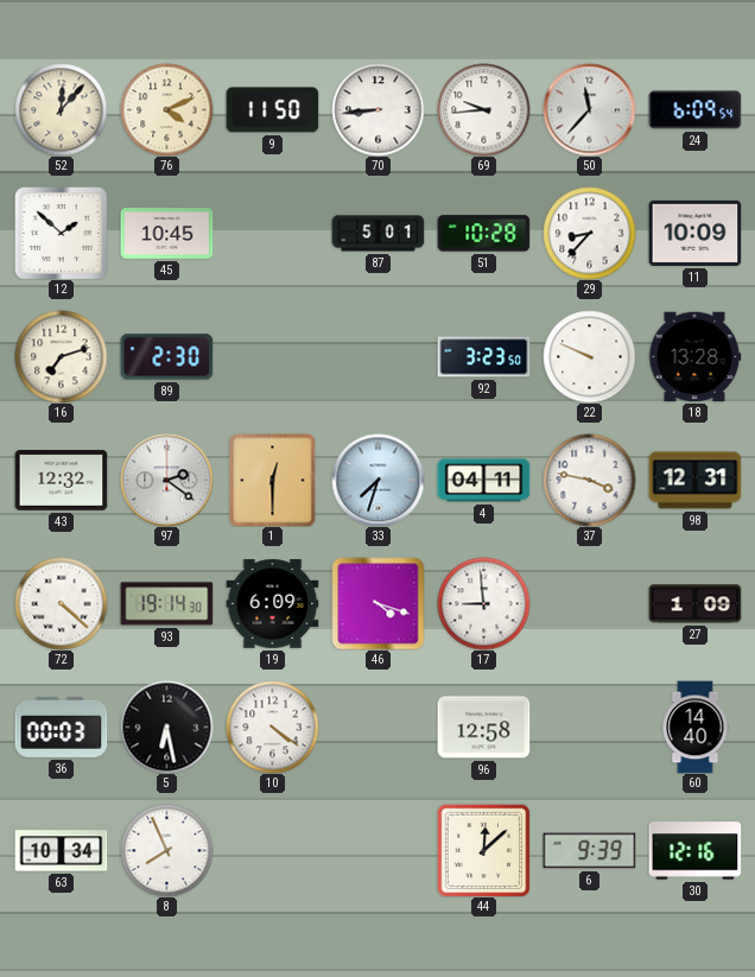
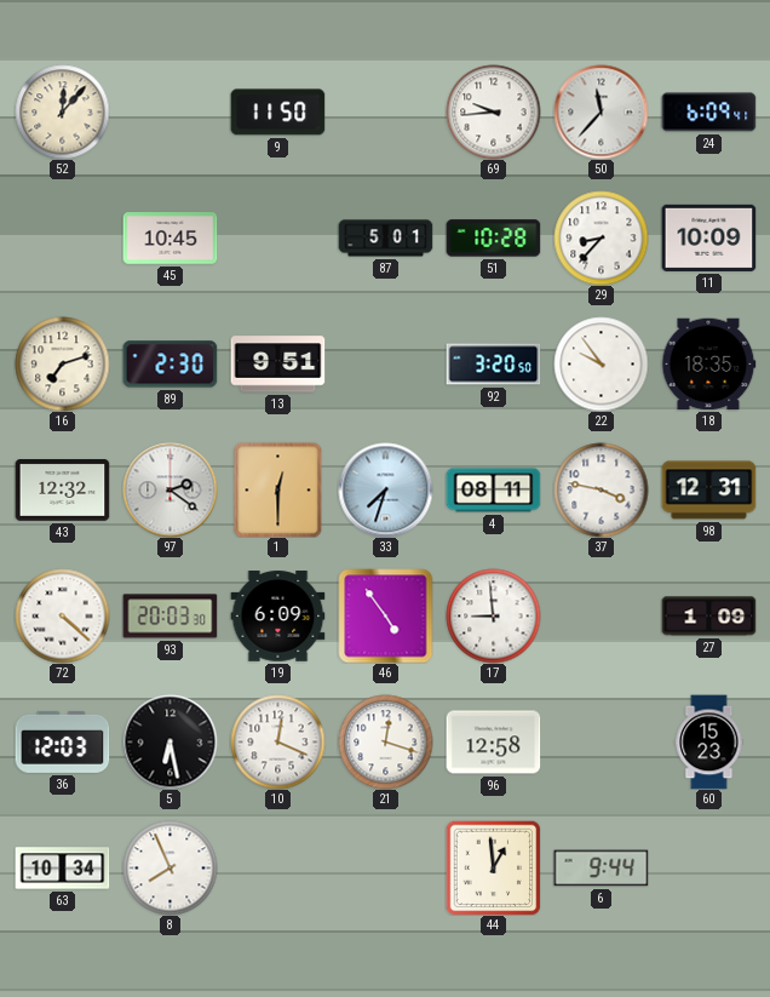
76: 4:11 -> none
70: 8:44 -> none
24: 6:09:54 -> 6:09:41
12: 1:52 -> none
13: none -> 9:51
92: 3:23 -> 3:20
22: 9:49 -> 9:54
18: 13:28 -> 18:35
4: 04:11 -> 08:11
93: 19:14 -> 20:03
46: 4:18 -> 4:54
36: 00:03 -> 12:03
10: 4:21 -> 12:19
21: none -> 12:18
60: 14:40 -> 15:23
44: 12:08 -> 12:59
6: 9:39 -> 9:44
30: 12:16 -> none
